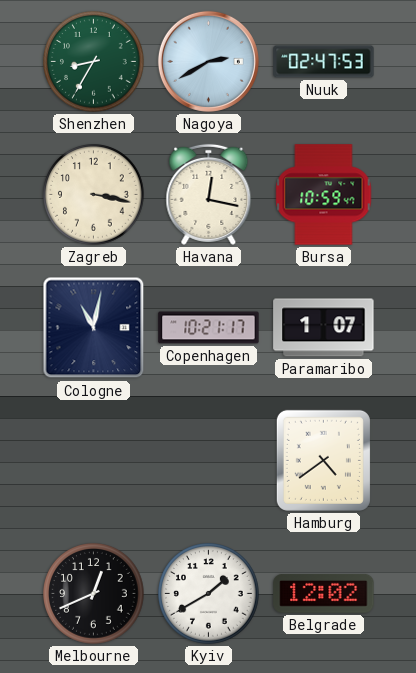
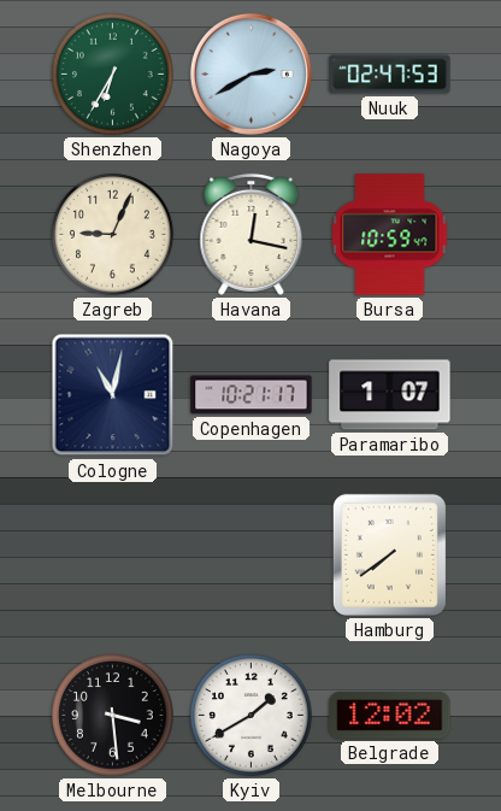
Shenzhen: 8:35 -> 6:35
Zagreb: 3:17 -> 9:04
Hamburg: 4:39 -> 7:39
Melbourne: 12:41 -> 3:29
